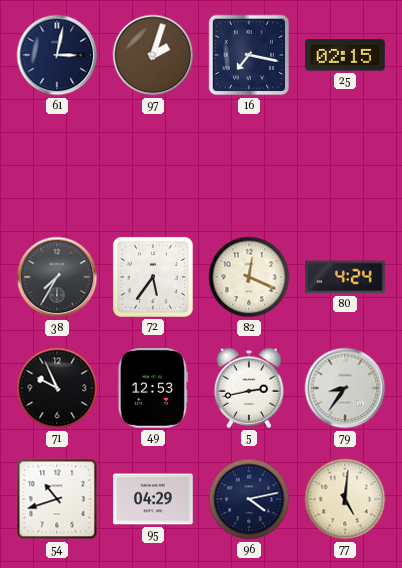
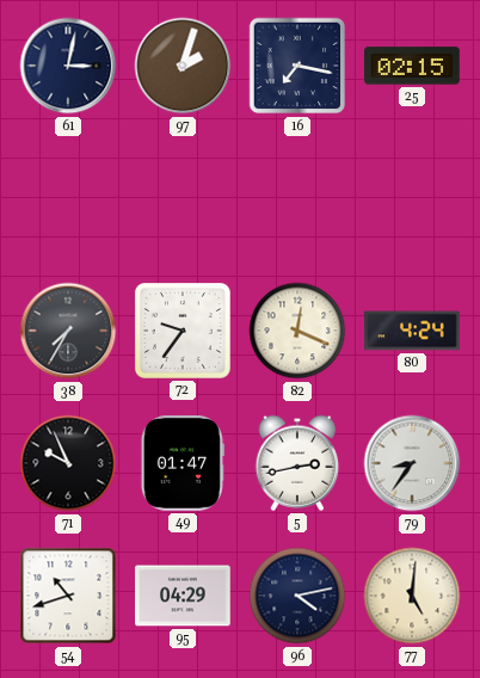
72: 5:36 -> 9:36
49: 12:53 -> 01:47
